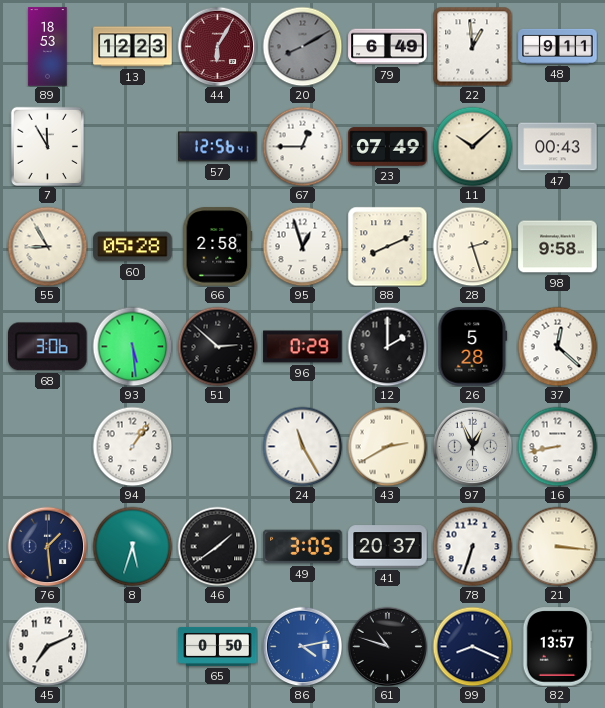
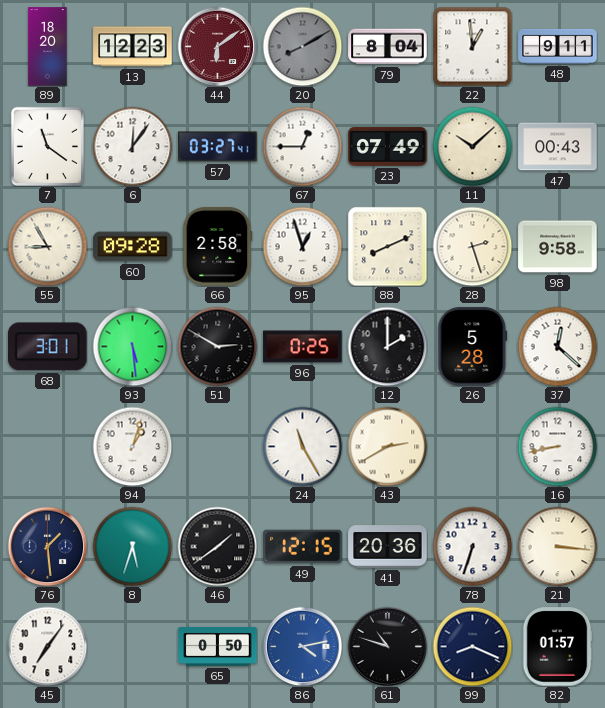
89: 18:53 -> 18:20
44: 6:05 -> 6:09
79: 6:49 -> 8:04
7: 11:55 -> 11:21
6: none -> 12:06
57: 12:56 -> 03:27
60: 05:28 -> 09:28
68: 3:06 -> 3:01
51: 2:52 -> 2:50
96: 0:29 -> 0:25
94: 1:06 -> 1:03
97: 12:56 -> none
49: 3:05 -> 12:15
41: 20:37 -> 20:36
45: 7:11 -> 7:06
82: 13:57 -> 01:57
